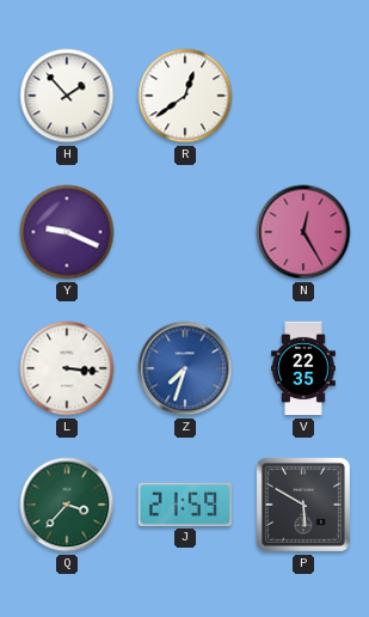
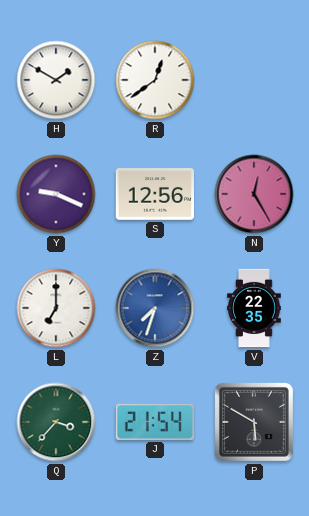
H: 1:53 -> 1:50
S: none -> 12:56
L: 3:16 -> 7:00
J: 21:59 -> 21:54
